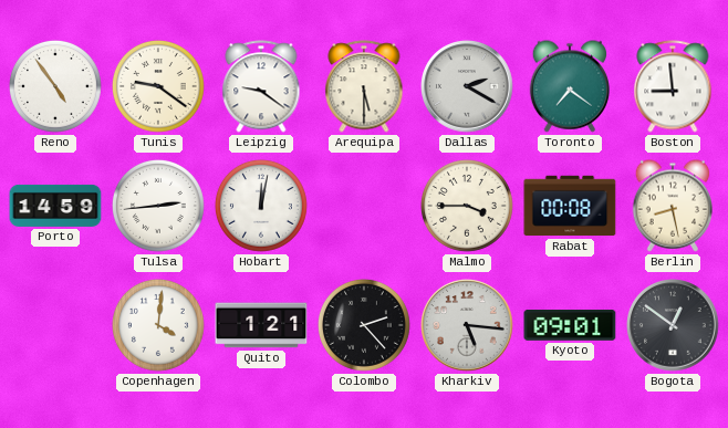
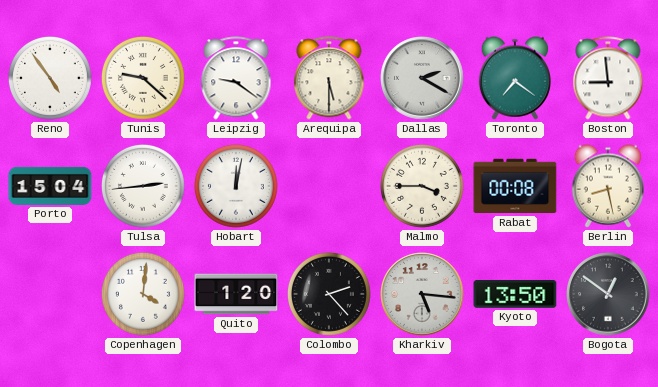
Tunis: 9:21 -> 9:22
Porto: 14:59 -> 15:04
Quito: 1:21 -> 1:20
Kyoto: 09:01 -> 13:50
